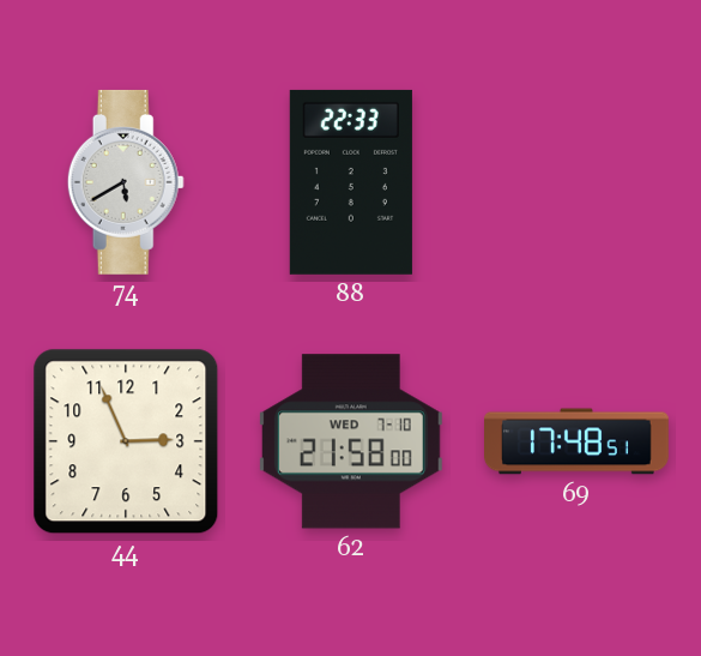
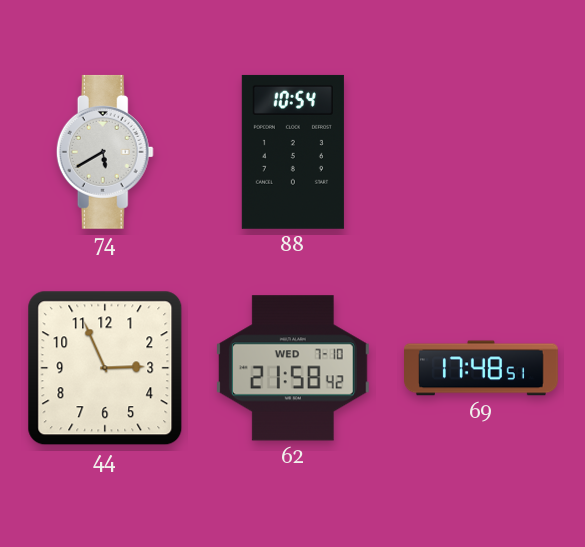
88: 22:33 -> 10:54
62: 21:58:00 -> 21:58:42
